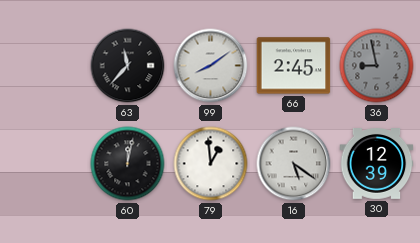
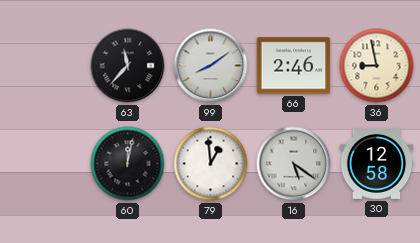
66: 2:45 -> 2:46
36 dial: grey -> cream
30: 12:39 -> 12:58
